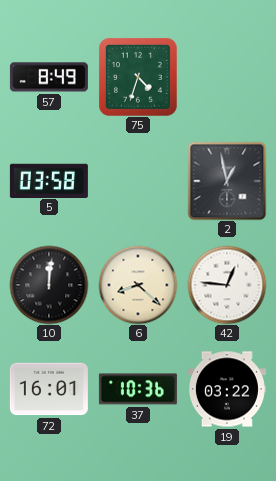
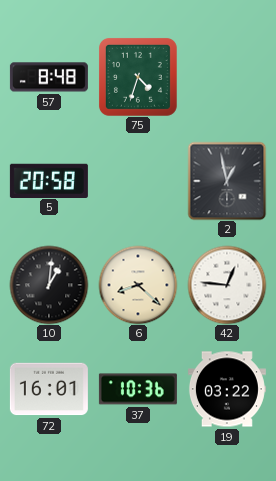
57: 8:49 -> 8:48
5: 03:58 -> 20:58
10: 12:01 -> 1:01
